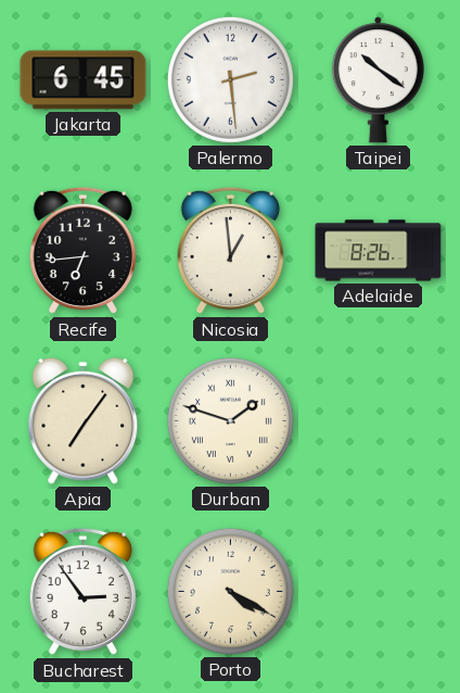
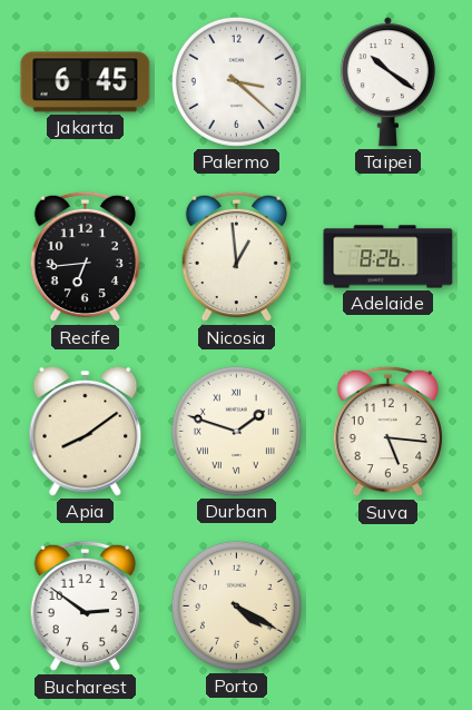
Palermo: 2:29 -> 3:22
Apia: 7:06 -> 8:09
Suva: none -> 5:16
Bucharest: 2:54 -> 2:51
